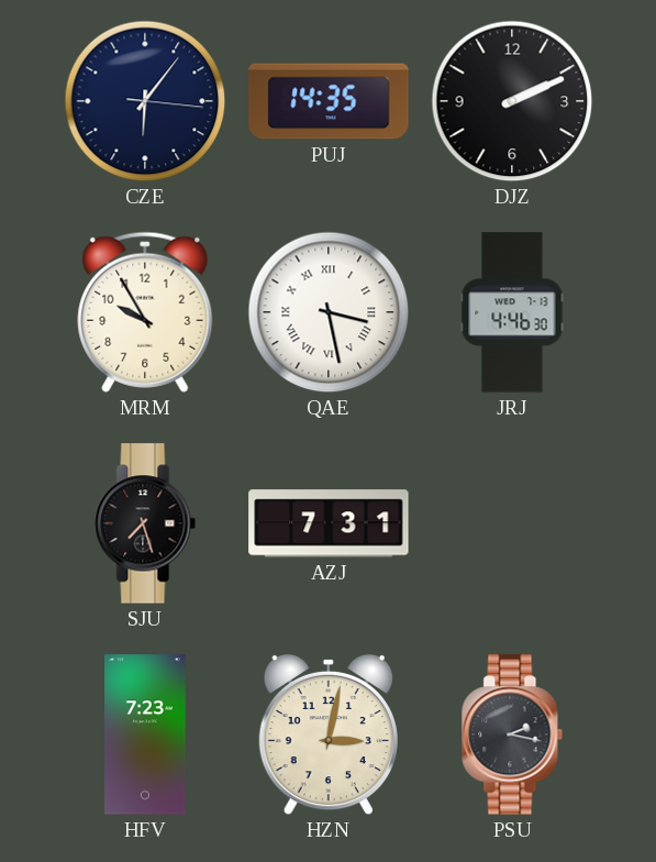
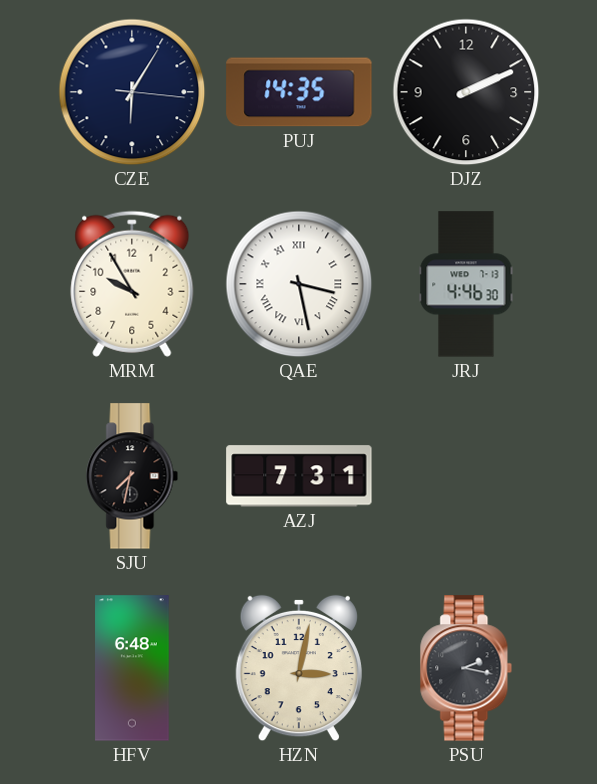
CZE: 6:06 -> 6:05
SJU: 7:27 -> 7:32
HFV: 7:23 -> 6:48
